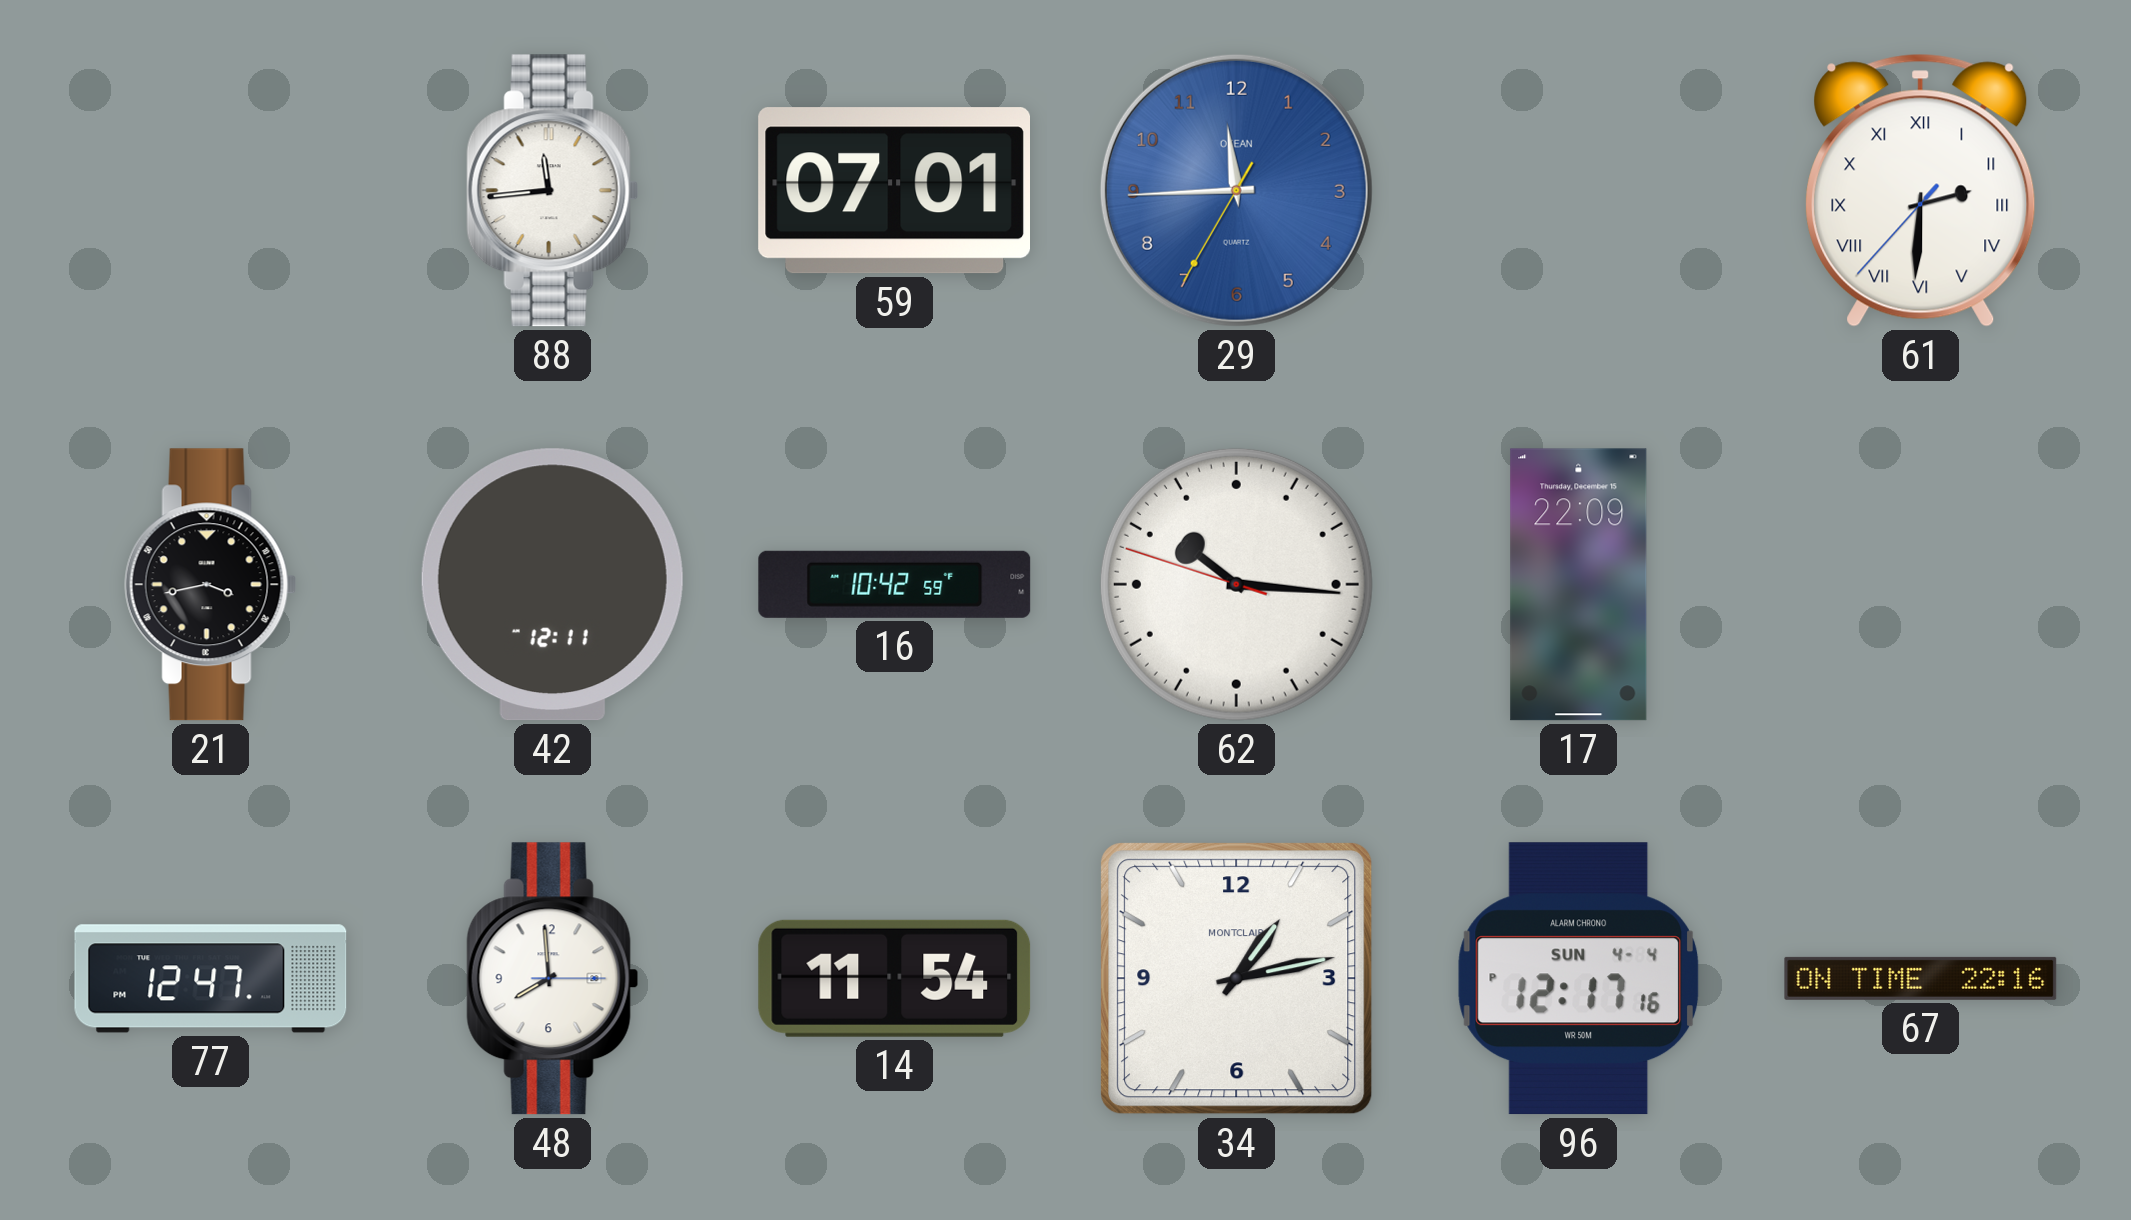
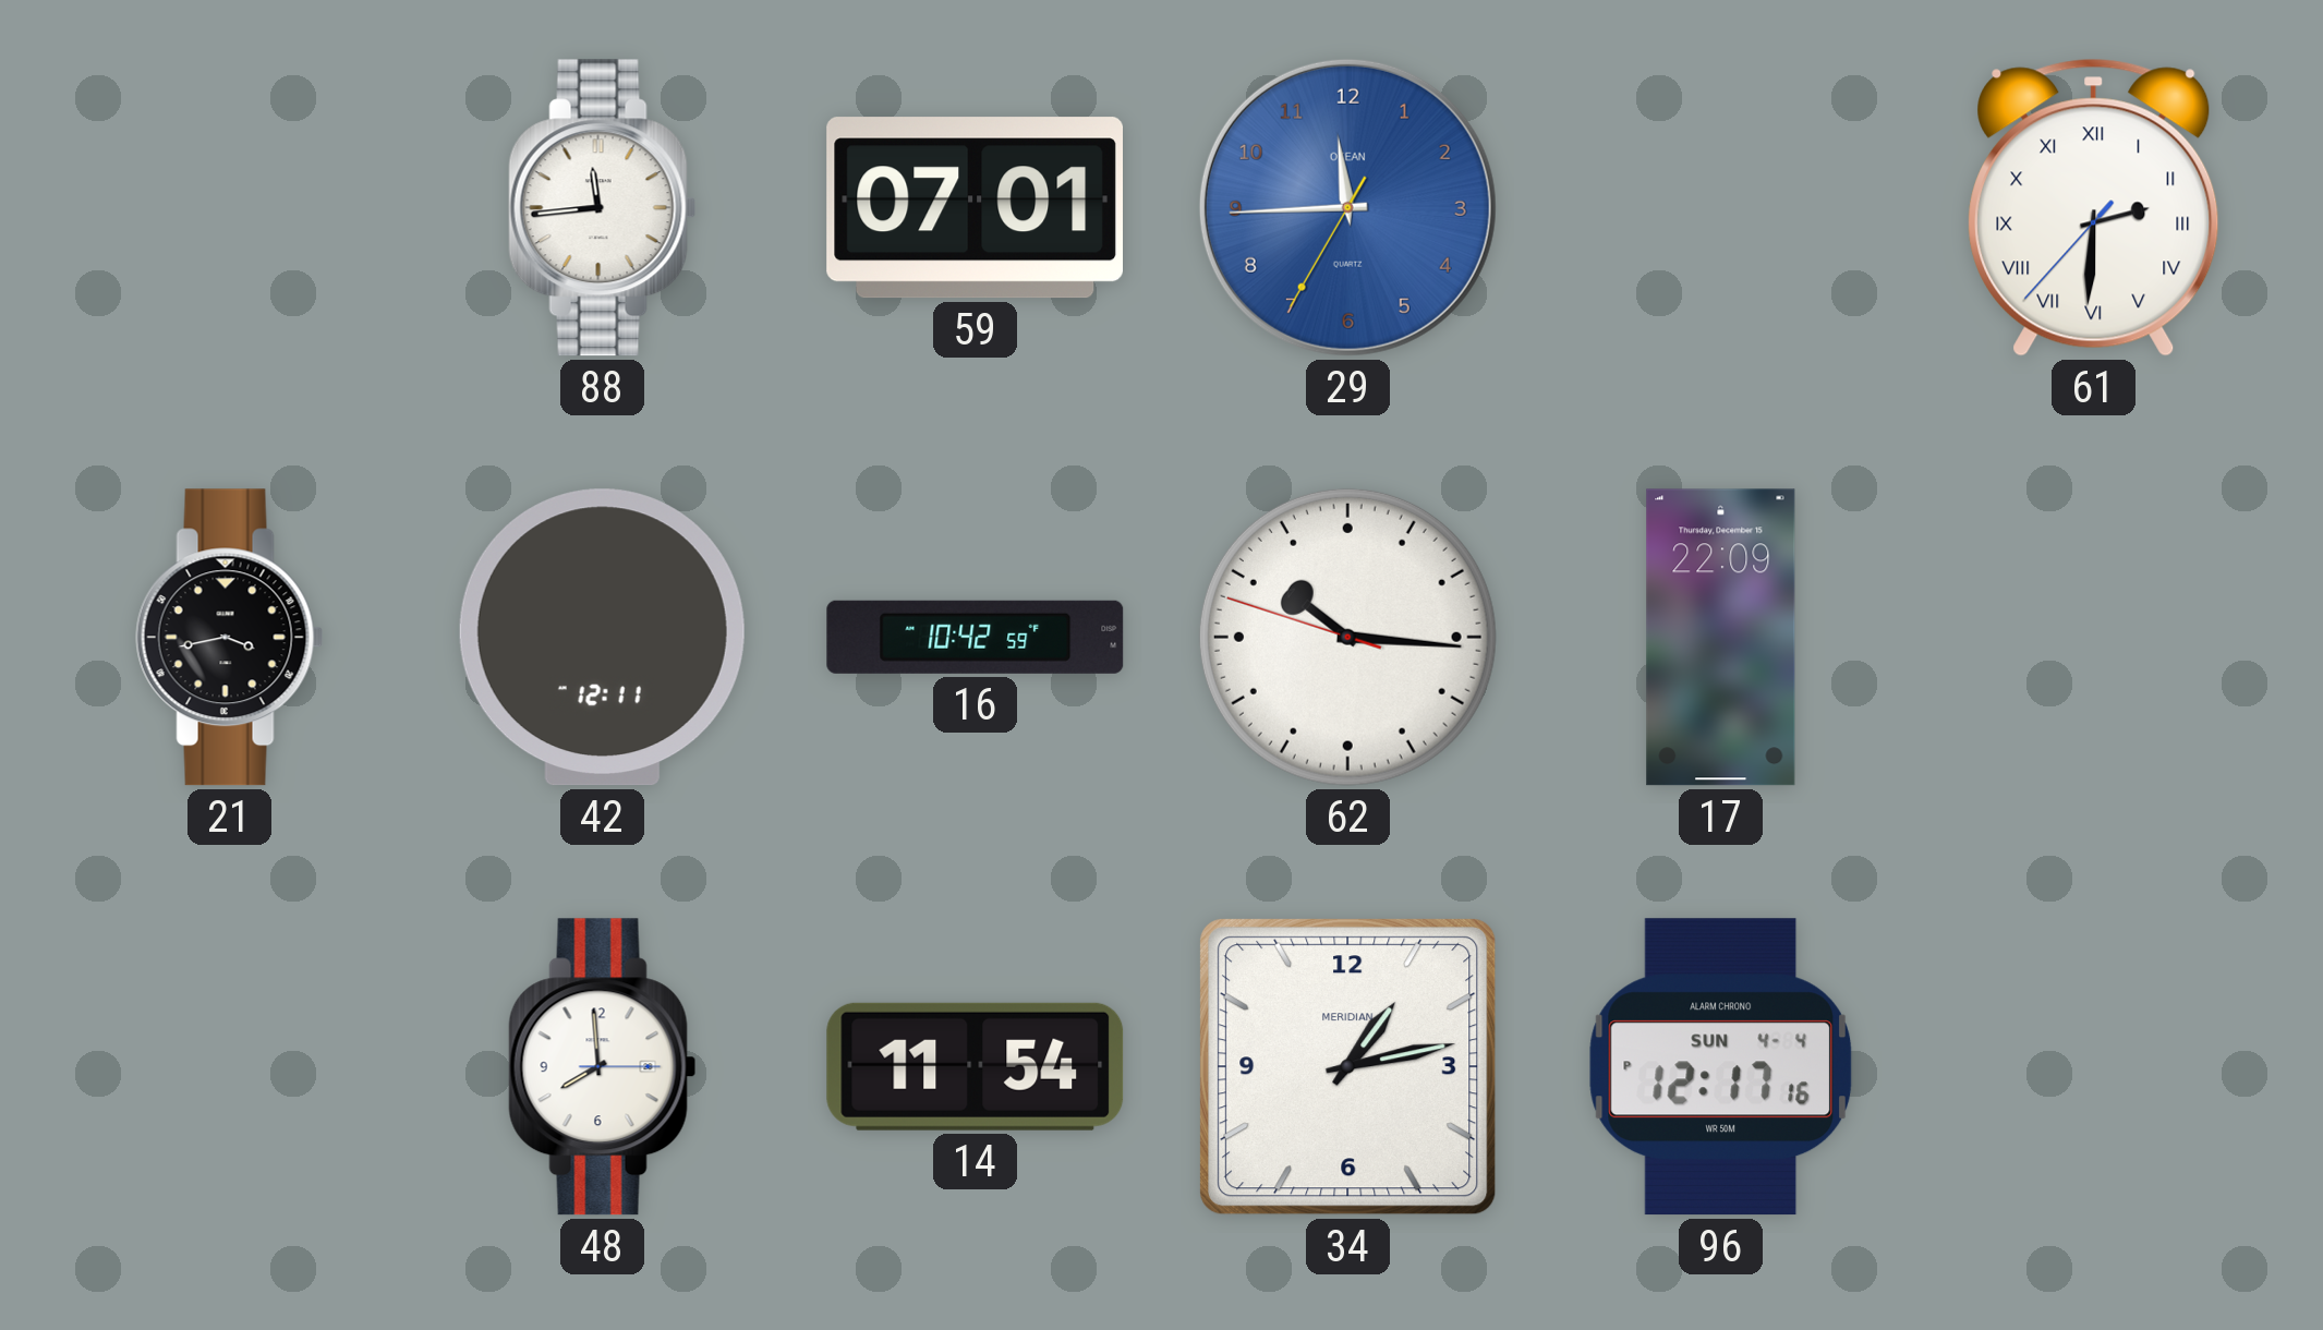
77: 12:47 -> none
34 brand: MONTCLAIR -> MERIDIAN
67: 22:16 -> none
